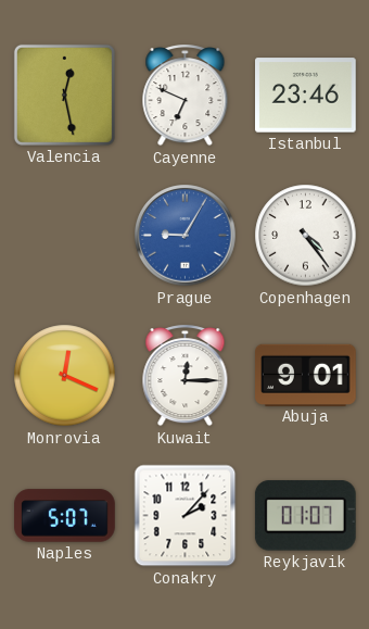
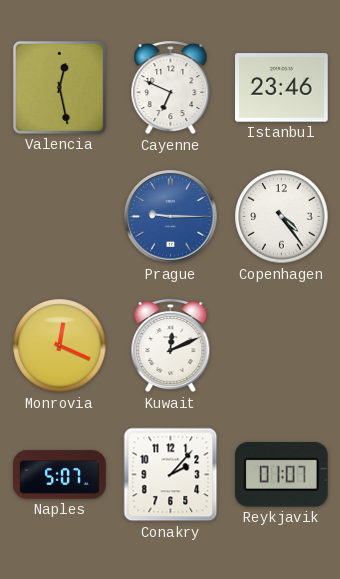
Prague: 9:05 -> 9:15
Kuwait: 12:15 -> 12:11
Abuja: 9:01 -> none
